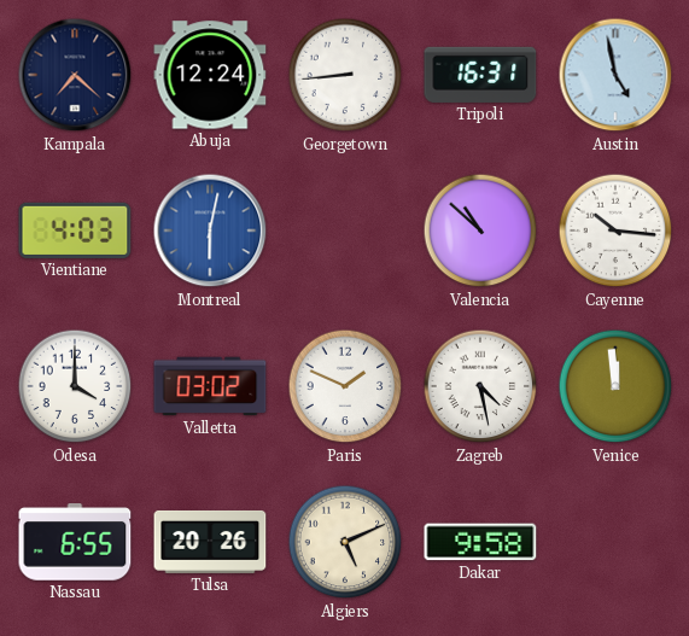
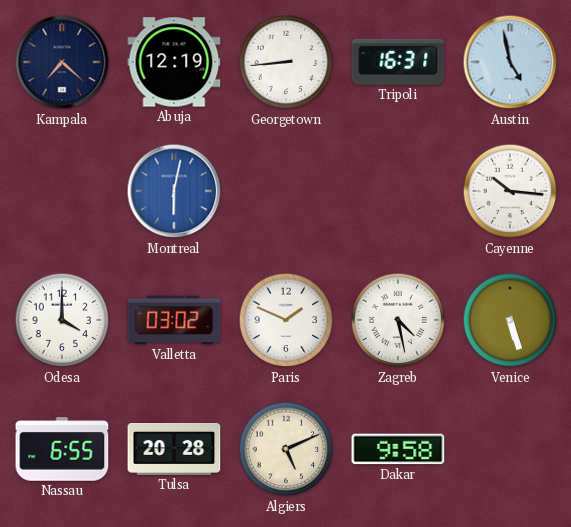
Abuja: 12:24 -> 12:19
Vientiane: 4:03 -> none
Valencia: 10:52 -> none
Venice: 11:59 -> 5:27
Tulsa: 20:26 -> 20:28
